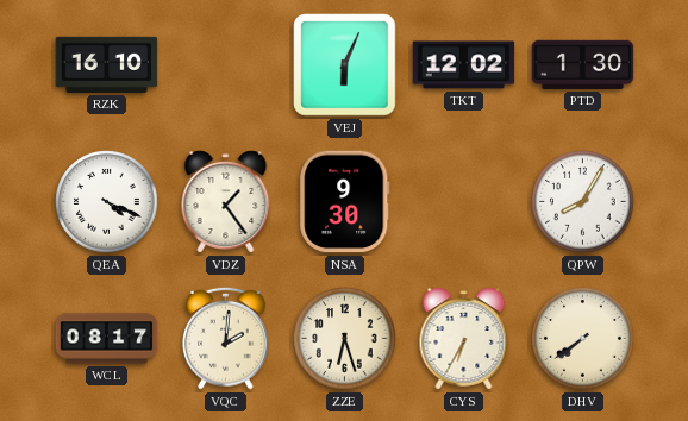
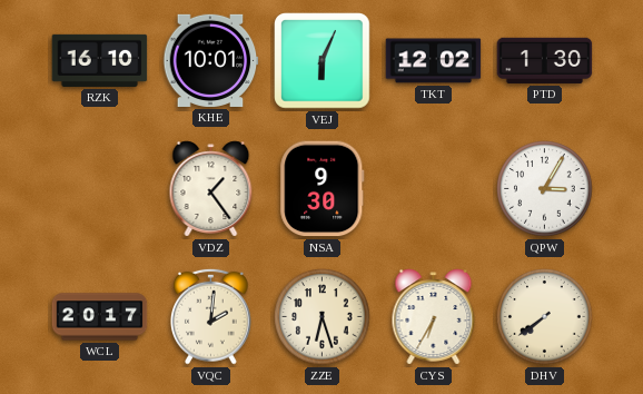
KHE: none -> 10:01
QEA: 4:19 -> none
QPW: 8:05 -> 3:05
WCL: 08:17 -> 20:17
